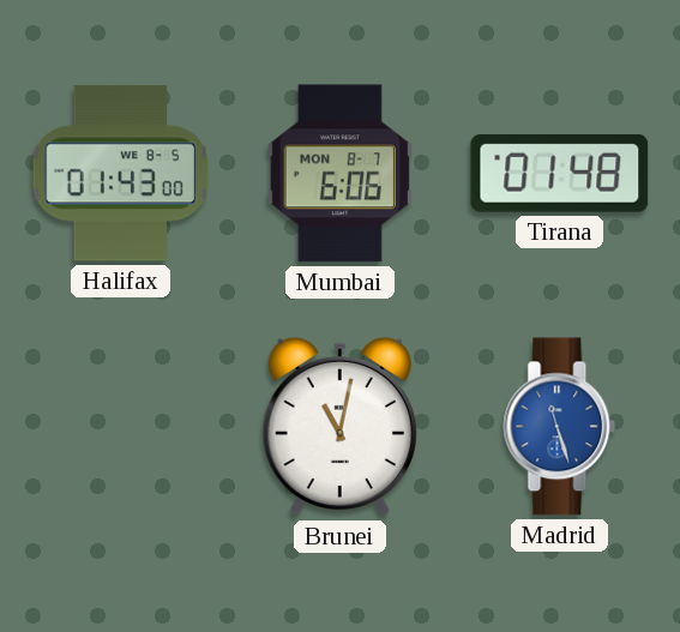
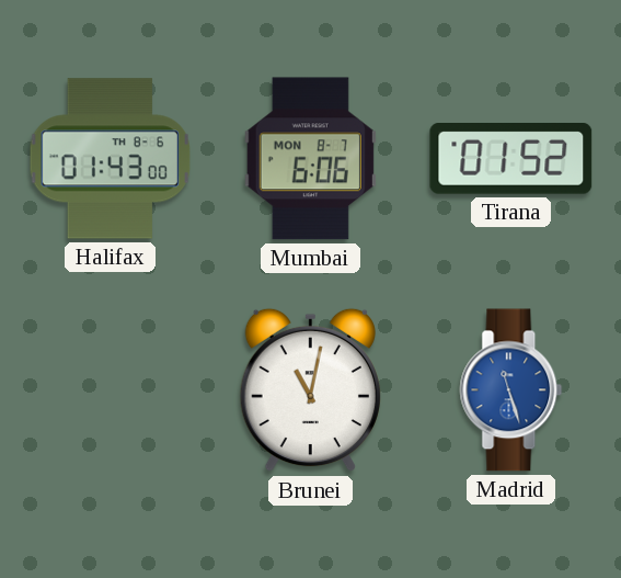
Halifax date: WE 8-5 -> TH 8-6
Tirana: 01:48 -> 01:52
